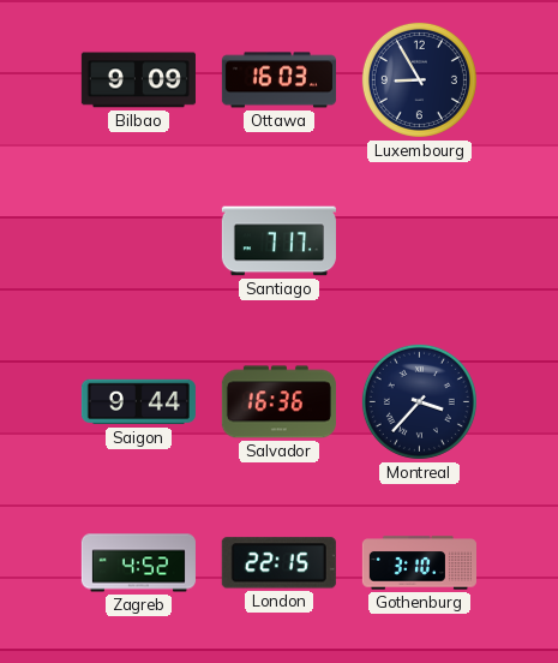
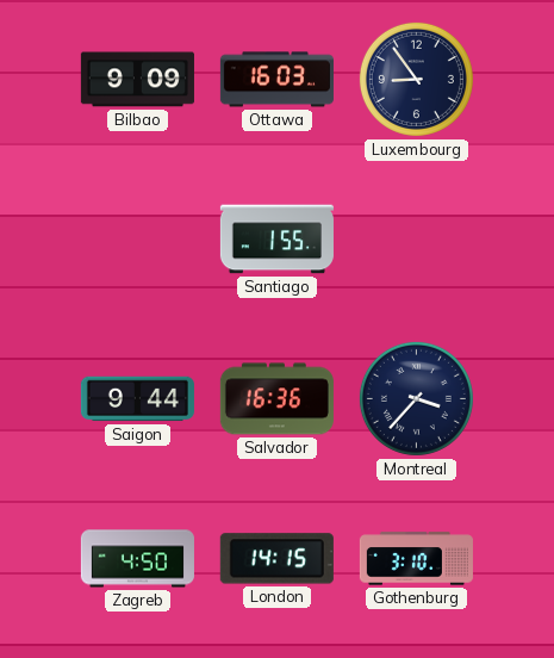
Luxembourg: 8:55 -> 8:54
Santiago: 7:17 -> 1:55
Zagreb: 4:52 -> 4:50
London: 22:15 -> 14:15
